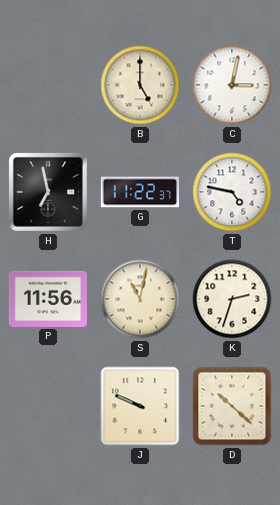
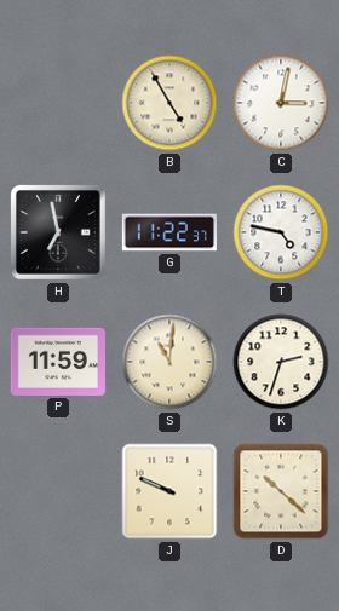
B: 5:00 -> 4:55
P: 11:56 -> 11:59
S: 11:02 -> 11:01
